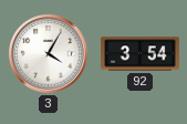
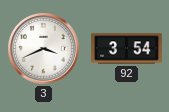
3: 4:05 -> 3:41
